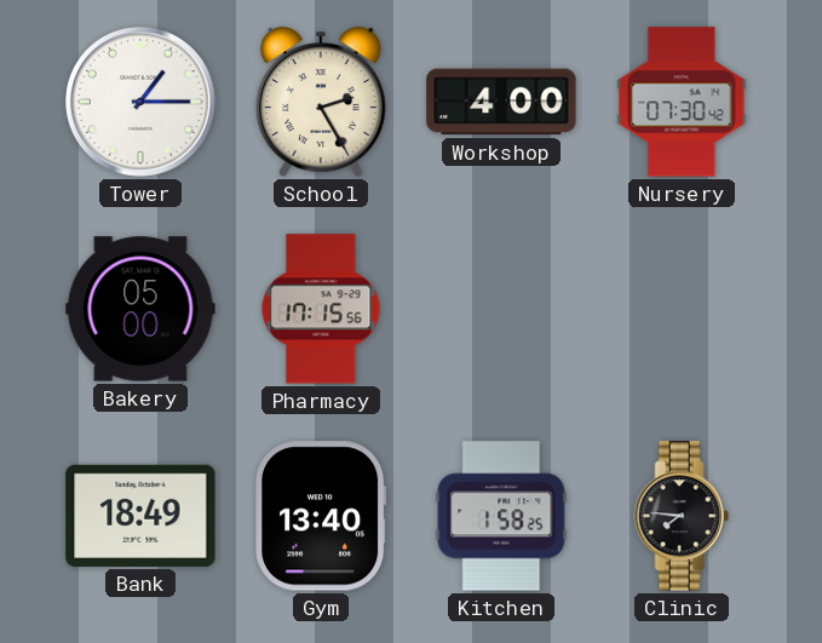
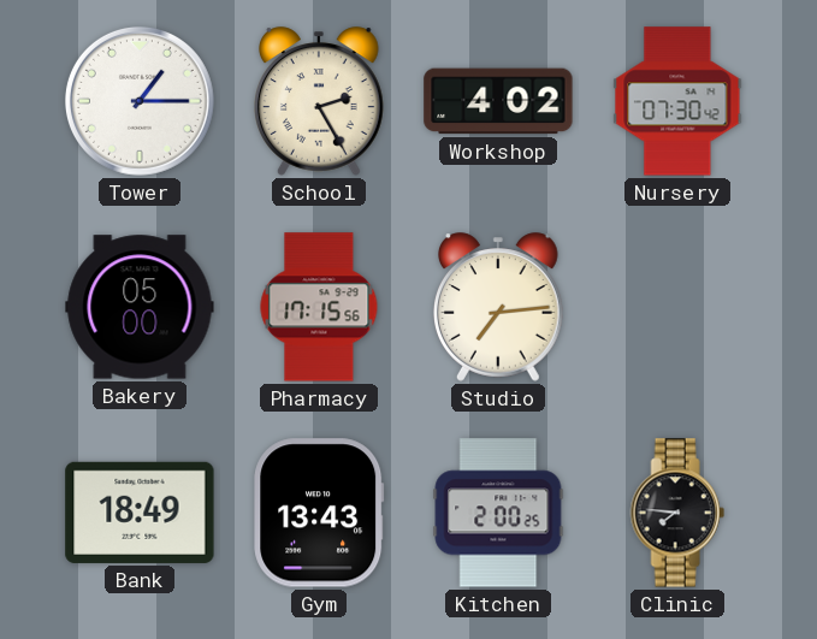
Workshop: 4:00 -> 4:02
Studio: none -> 7:14
Gym: 13:40 -> 13:43
Kitchen: 1:58 -> 2:00
